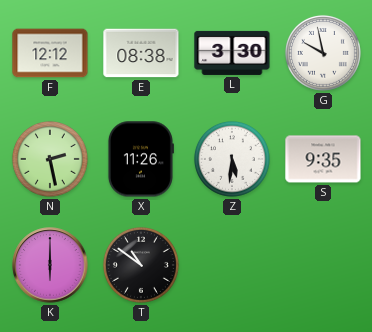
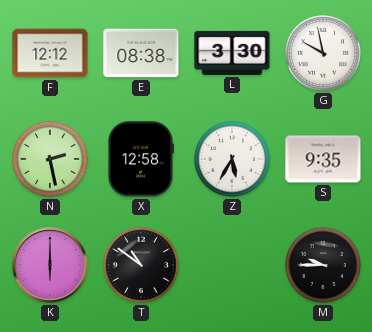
X: 11:26 -> 12:58
Z: 5:31 -> 5:35
M: none -> 9:45
